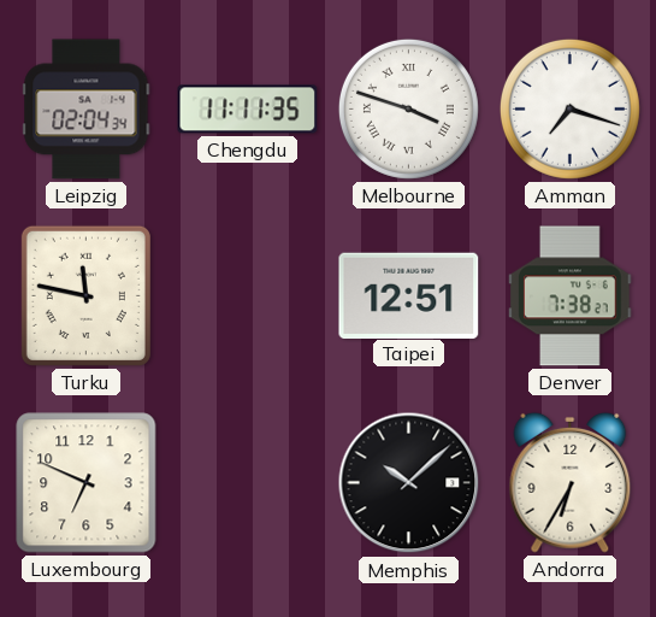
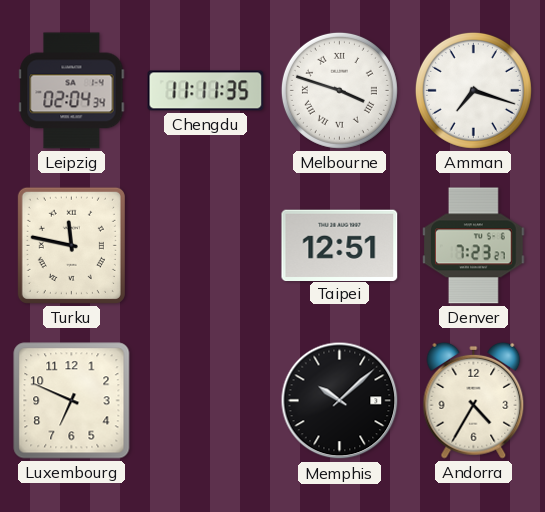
Denver: 7:38 -> 7:23
Andorra: 6:35 -> 4:35
